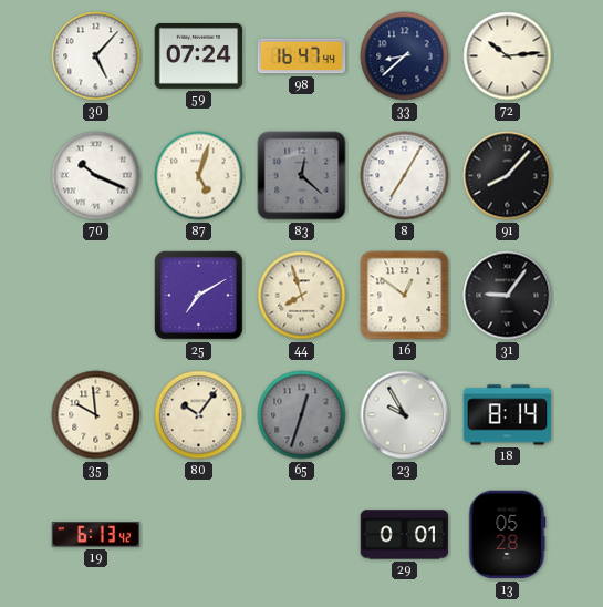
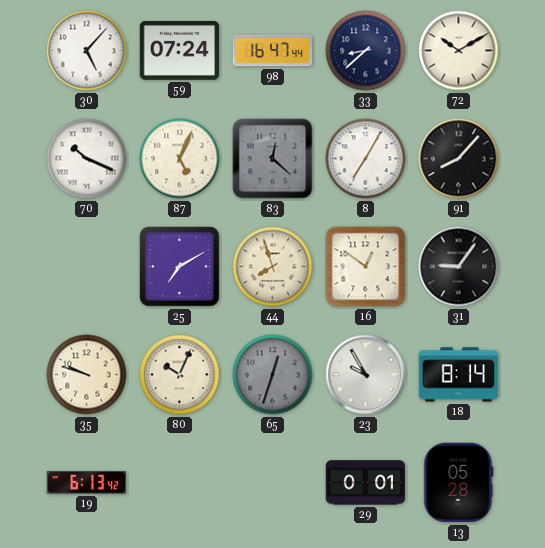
72: 10:14 -> 10:10
87: 5:03 -> 5:04
35: 9:59 -> 9:48
80: 10:06 -> 10:04
